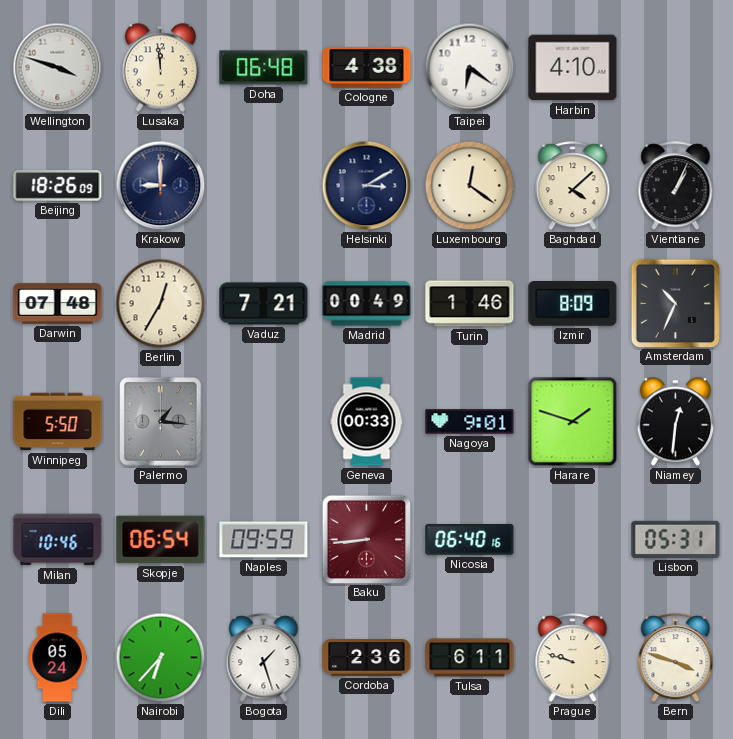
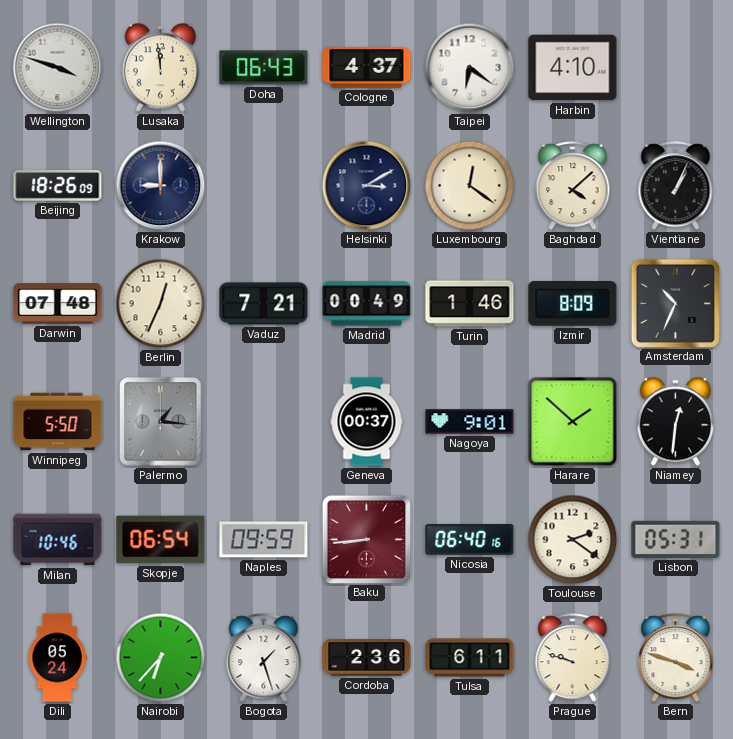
Doha: 06:48 -> 06:43
Cologne: 4:38 -> 4:37
Berlin: 12:35 -> 12:34
Geneva: 00:33 -> 00:37
Harare: 1:48 -> 1:52
Toulouse: none -> 2:21
